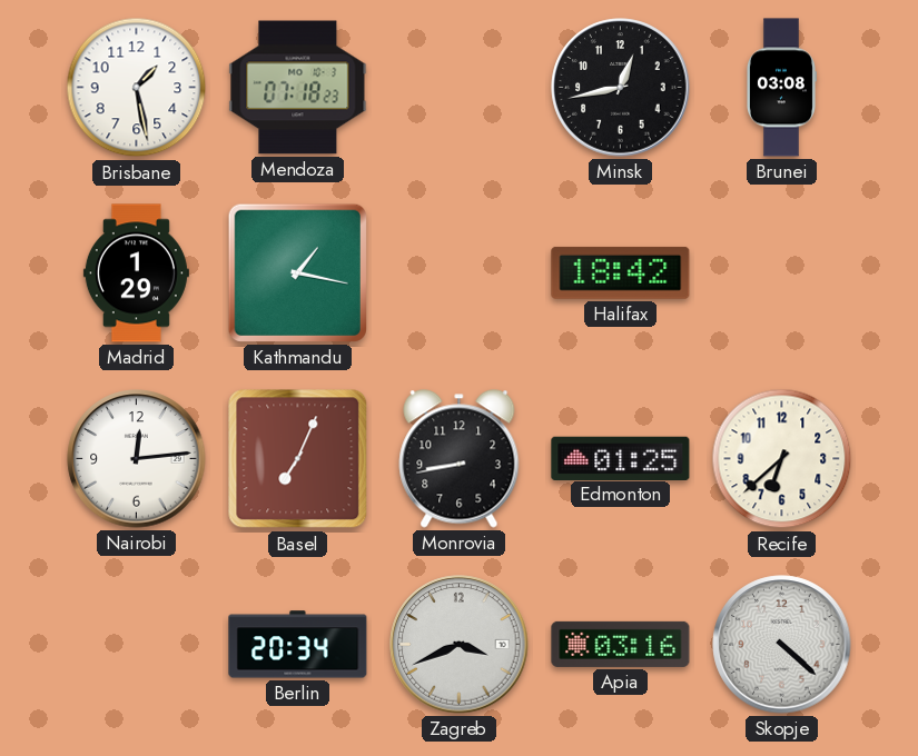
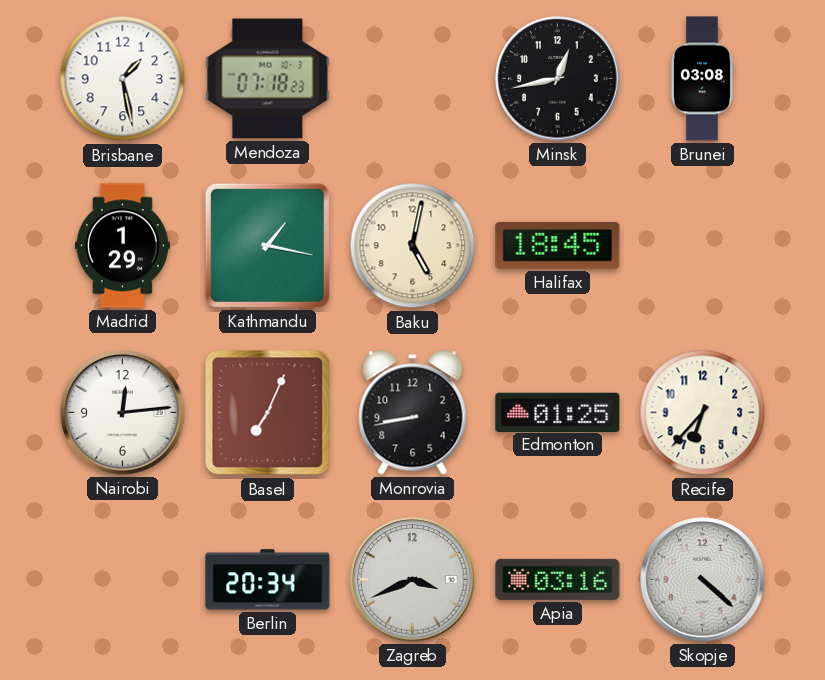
Baku: none -> 5:02
Halifax: 18:42 -> 18:45
Recife: 6:38 -> 6:37
